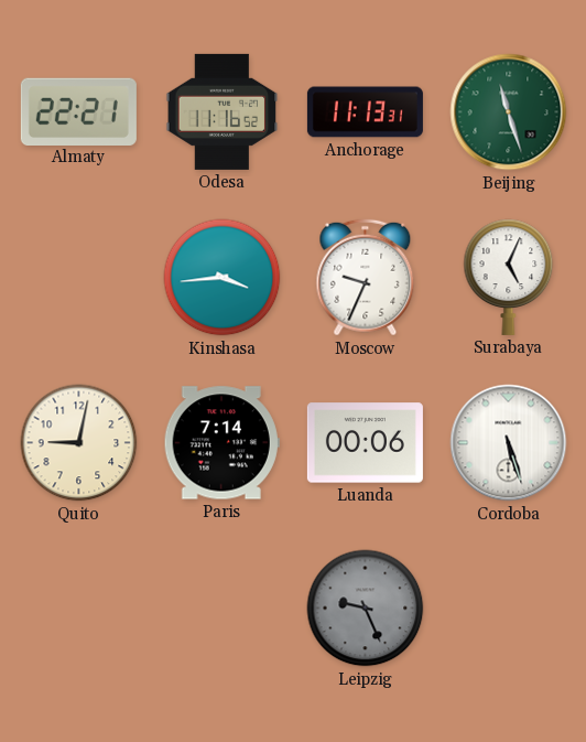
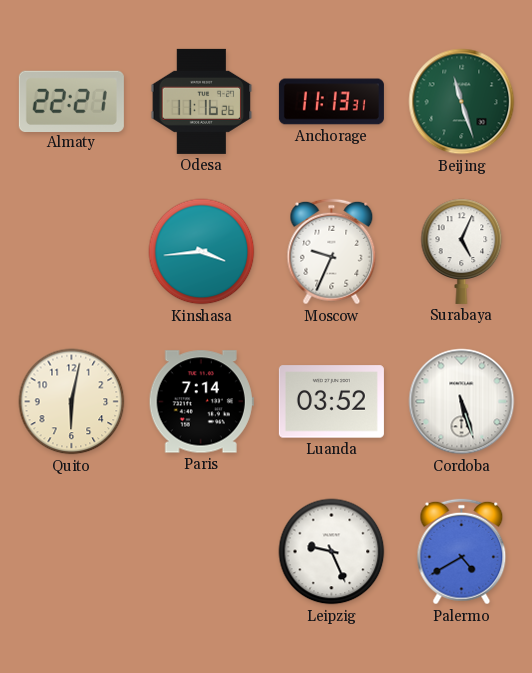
Odesa: 11:16:52 -> 11:16:26
Quito: 9:02 -> 6:02
Luanda: 00:06 -> 03:52
Leipzig dial: grey -> white
Palermo: none -> 4:40
